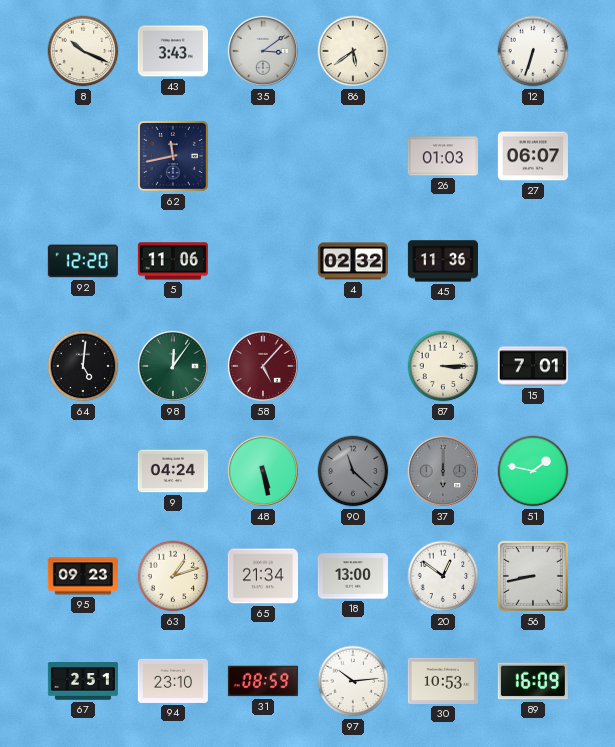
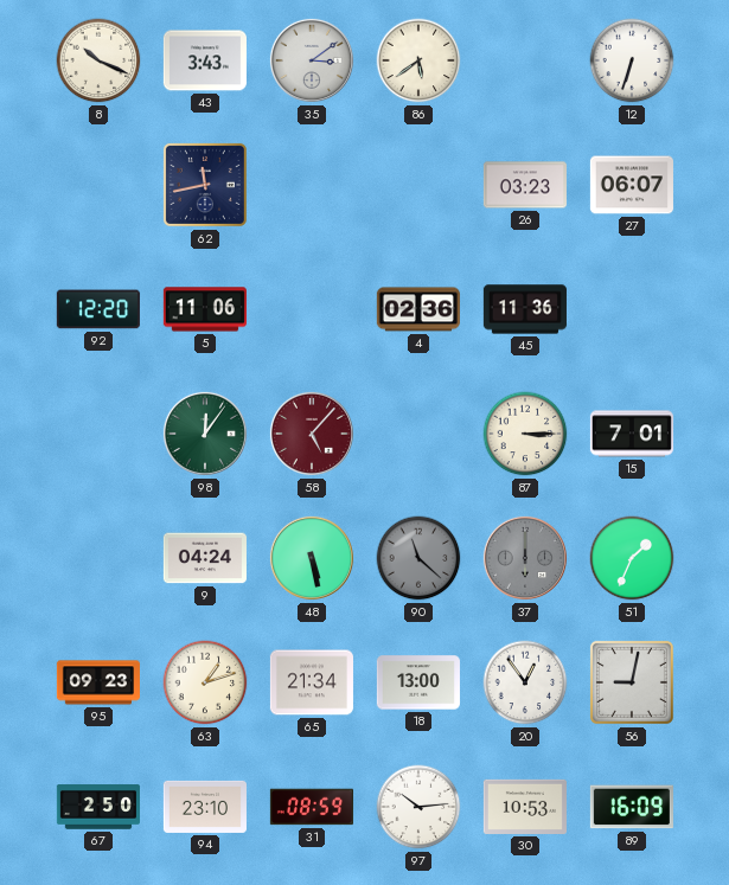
26: 01:03 -> 03:23
4: 02:32 -> 02:36
64: 5:01 -> none
51: 1:47 -> 1:34
20: 12:51 -> 12:54
56: 8:43 -> 9:02
67: 2:51 -> 2:50
